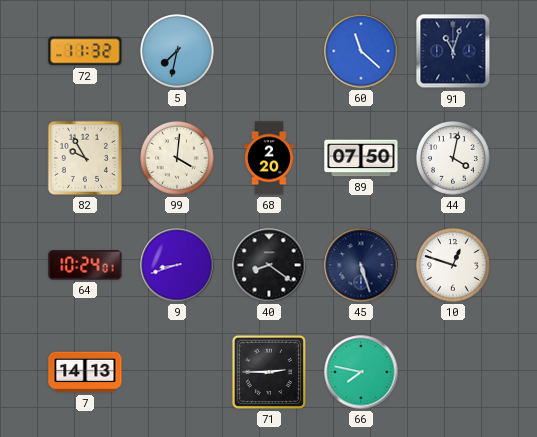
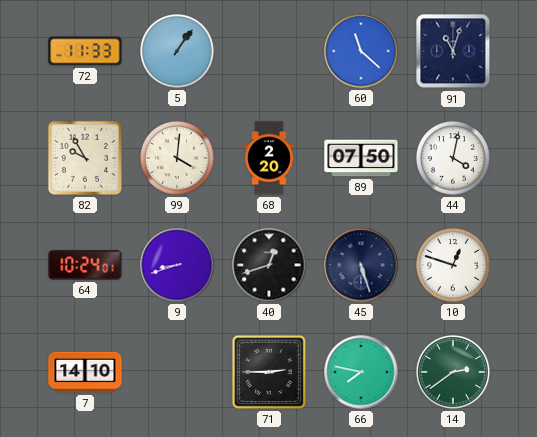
72: 11:32 -> 11:33
5: 7:32 -> 1:06
40: 8:21 -> 12:42
7: 14:13 -> 14:10
14: none -> 2:39
